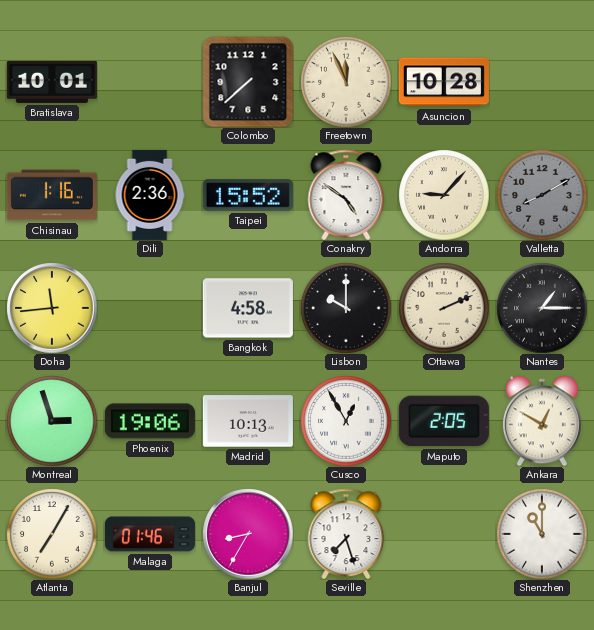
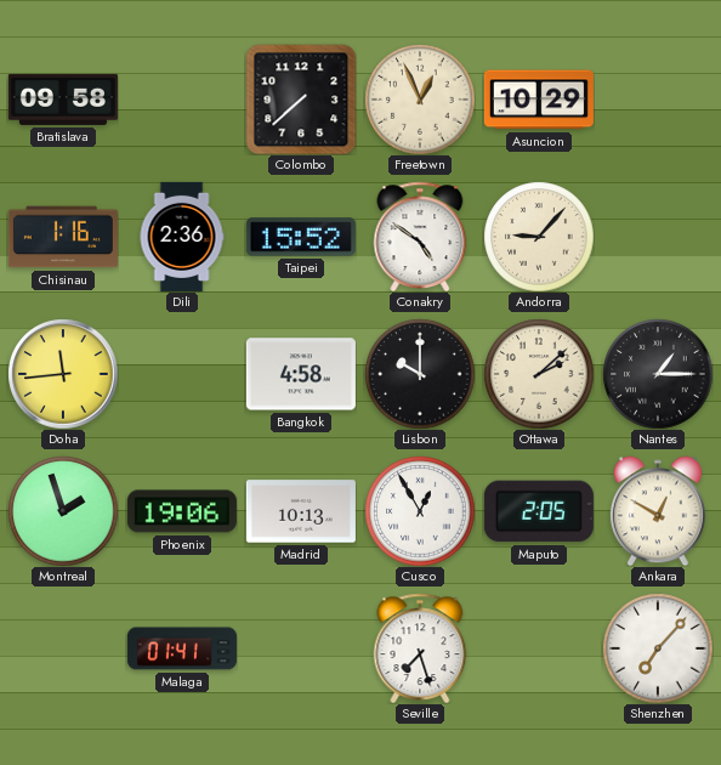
Bratislava: 10:01 -> 09:58
Freetown: 11:56 -> 12:56
Asuncion: 10:28 -> 10:29
Valletta: 8:10 -> none
Ottawa: 2:11 -> 2:08
Montreal: 2:57 -> 1:57
Atlanta: 7:05 -> none
Malaga: 01:46 -> 01:41
Banjul: 8:35 -> none
Shenzhen: 11:00 -> 7:07
